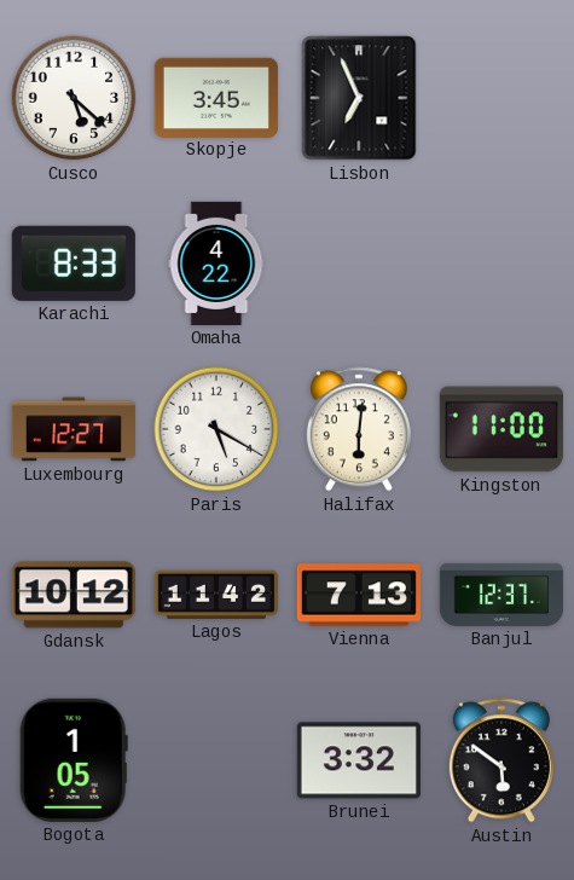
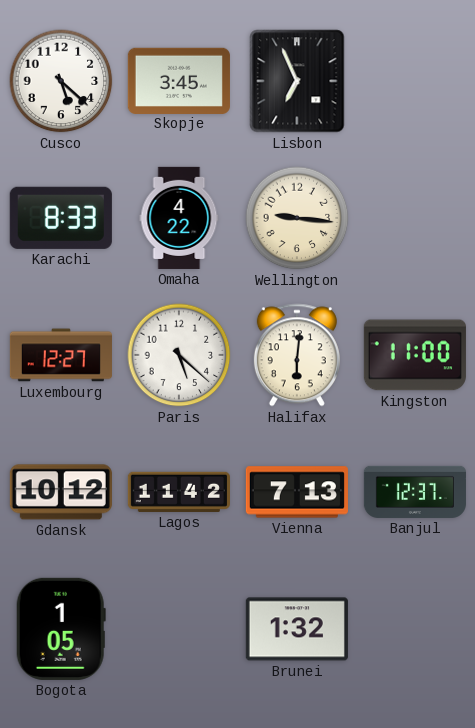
Wellington: none -> 9:16
Paris: 5:20 -> 5:22
Brunei: 3:32 -> 1:32
Austin: 5:51 -> none
